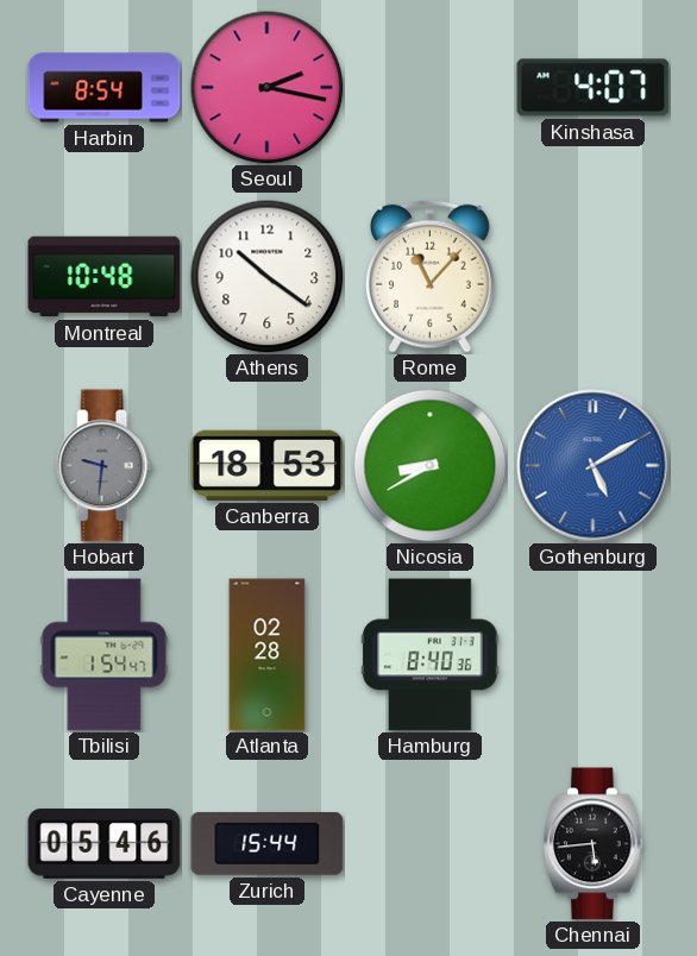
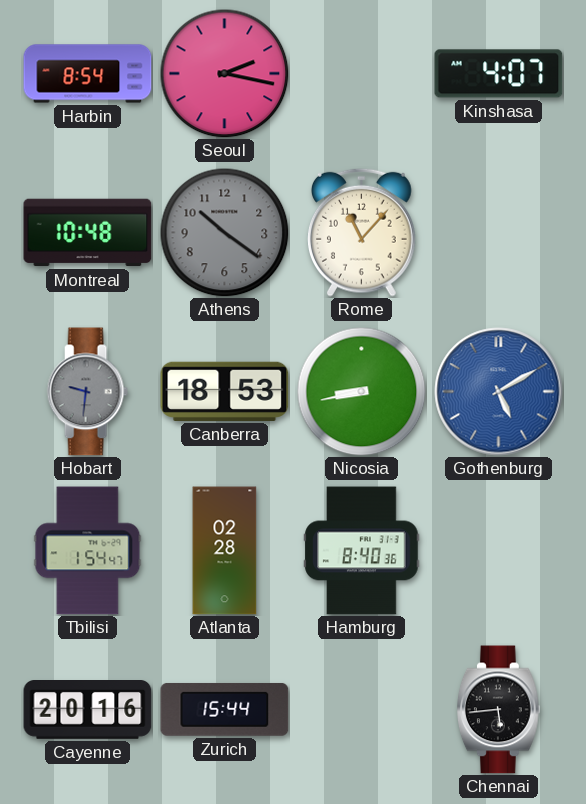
Athens dial: white -> grey
Nicosia: 8:40 -> 8:43
Cayenne: 05:46 -> 20:16
